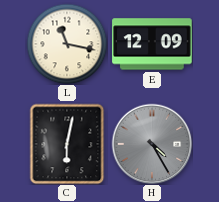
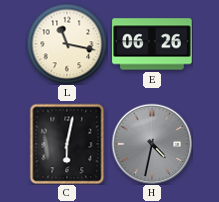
E: 12:09 -> 06:26
H: 4:25 -> 4:32
